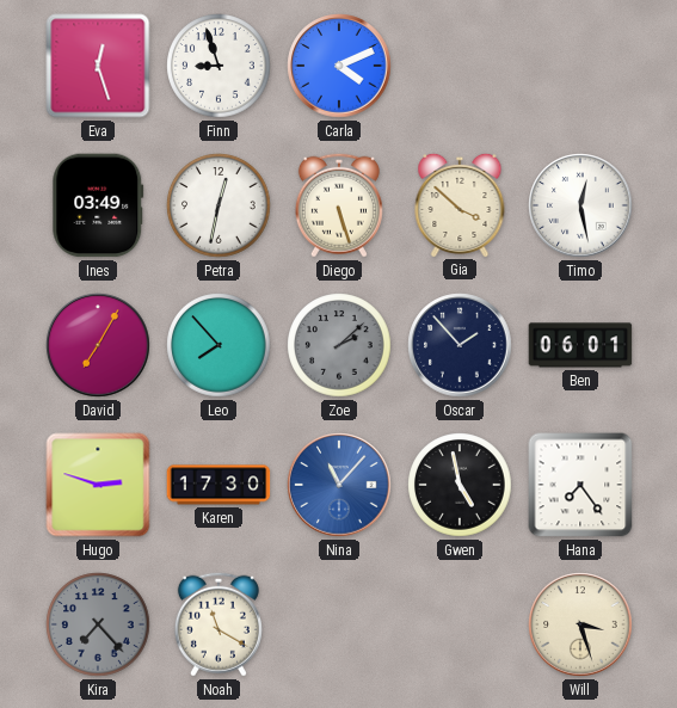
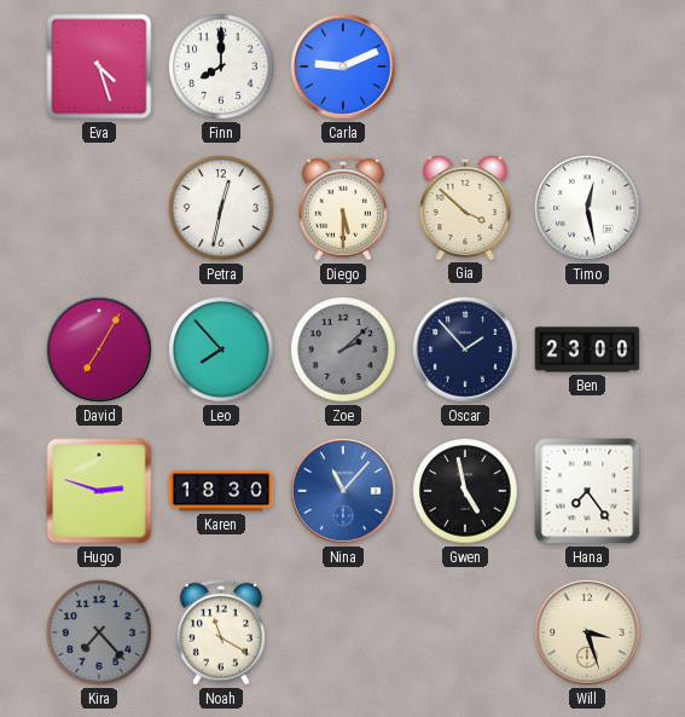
Eva: 12:27 -> 4:27
Finn: 8:57 -> 8:00
Carla: 4:11 -> 9:11
Ines: 03:49 -> none
Diego: 5:27 -> 5:30
Ben: 06:01 -> 23:00
Karen: 17:30 -> 18:30
